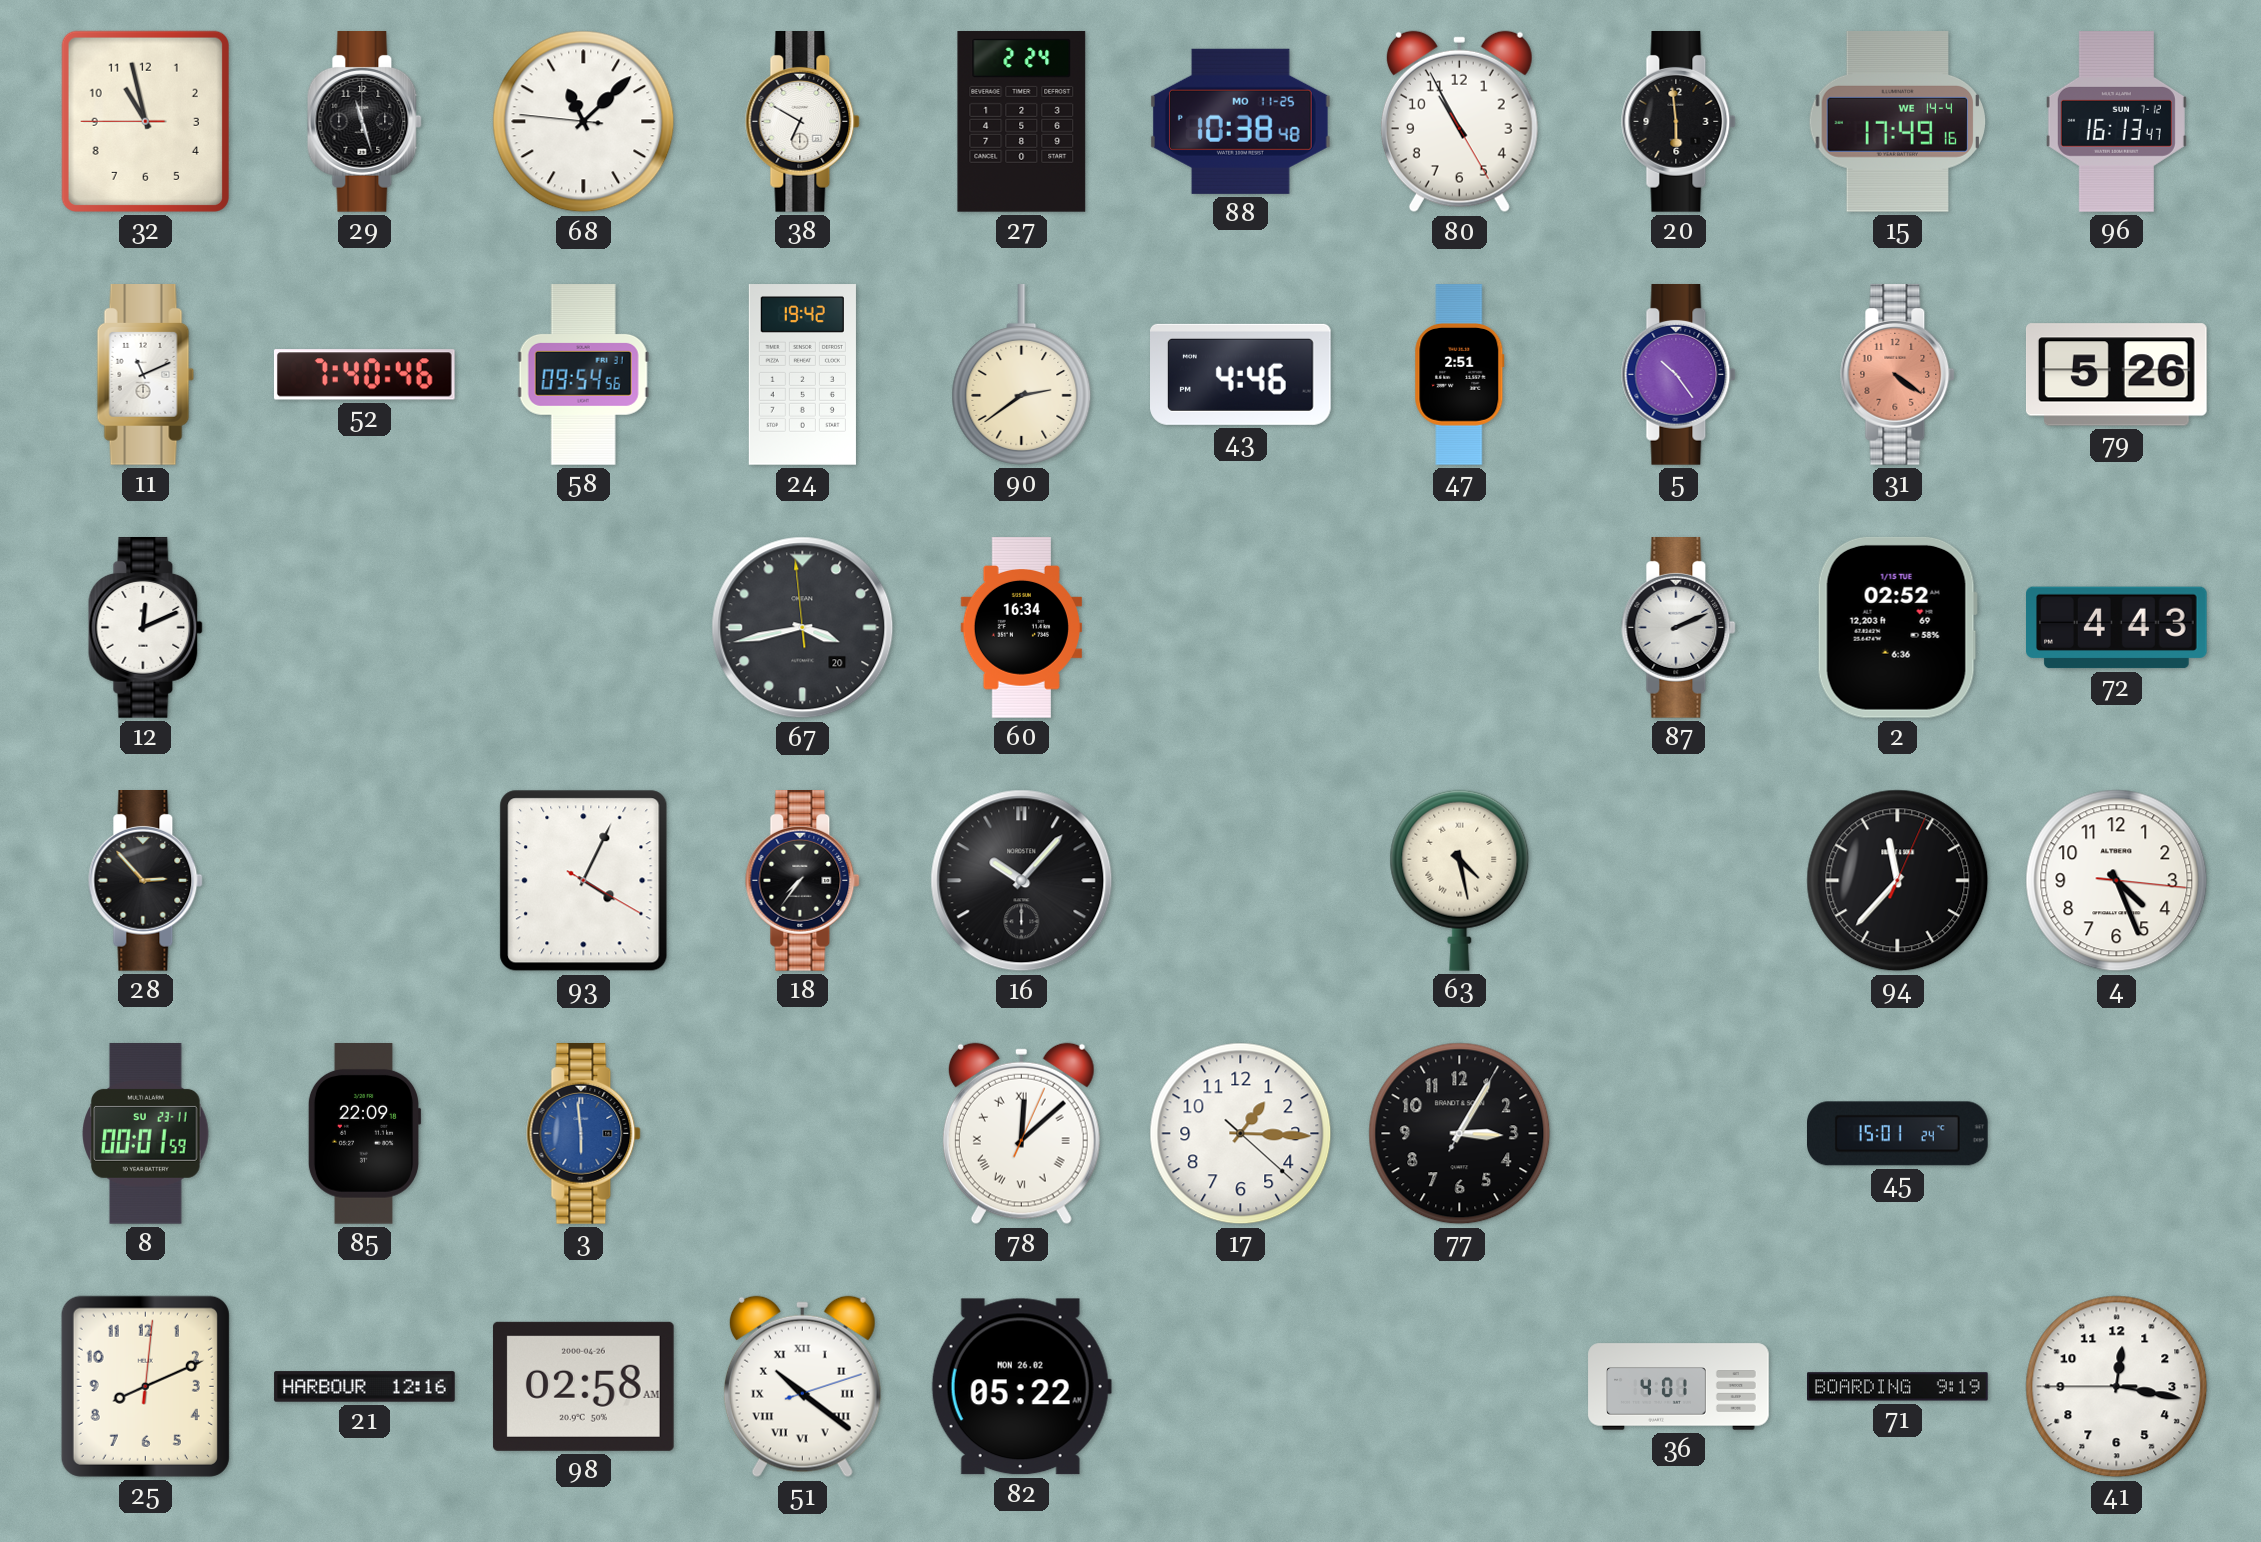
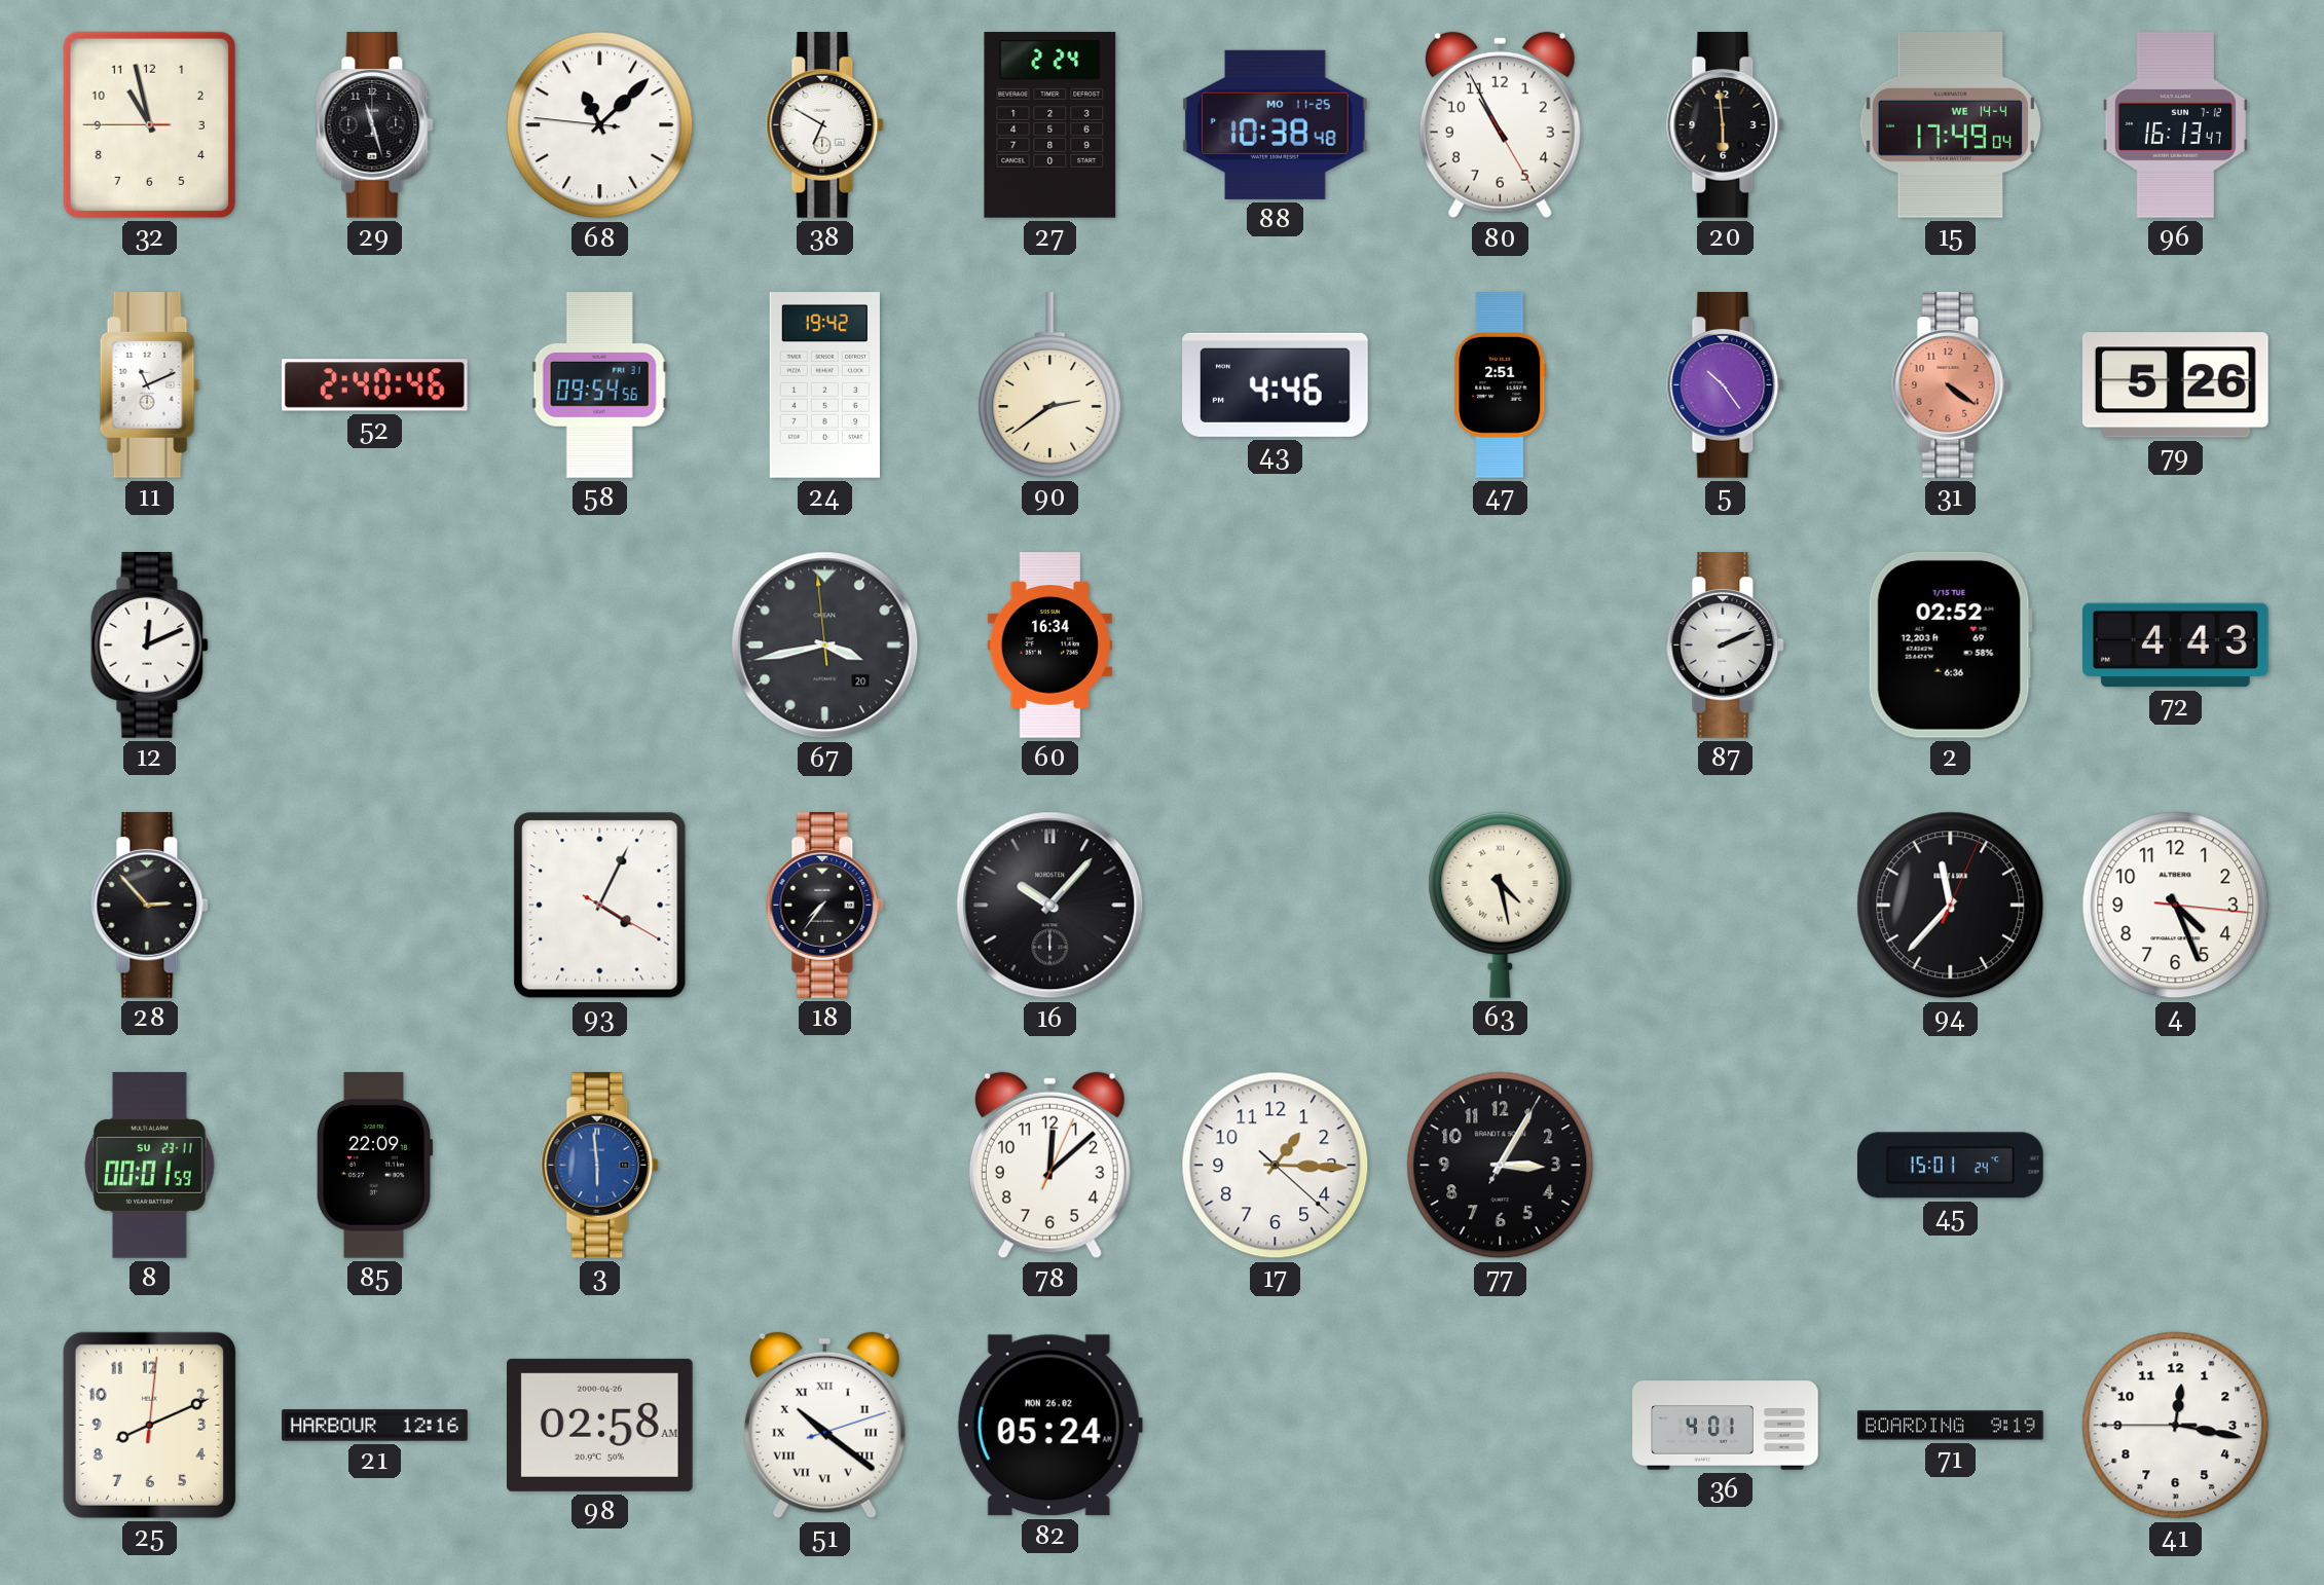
15: 17:49:16 -> 17:49:04
52: 7:40 -> 2:40
78 numerals: Roman -> Arabic
82: 05:22 -> 05:24
